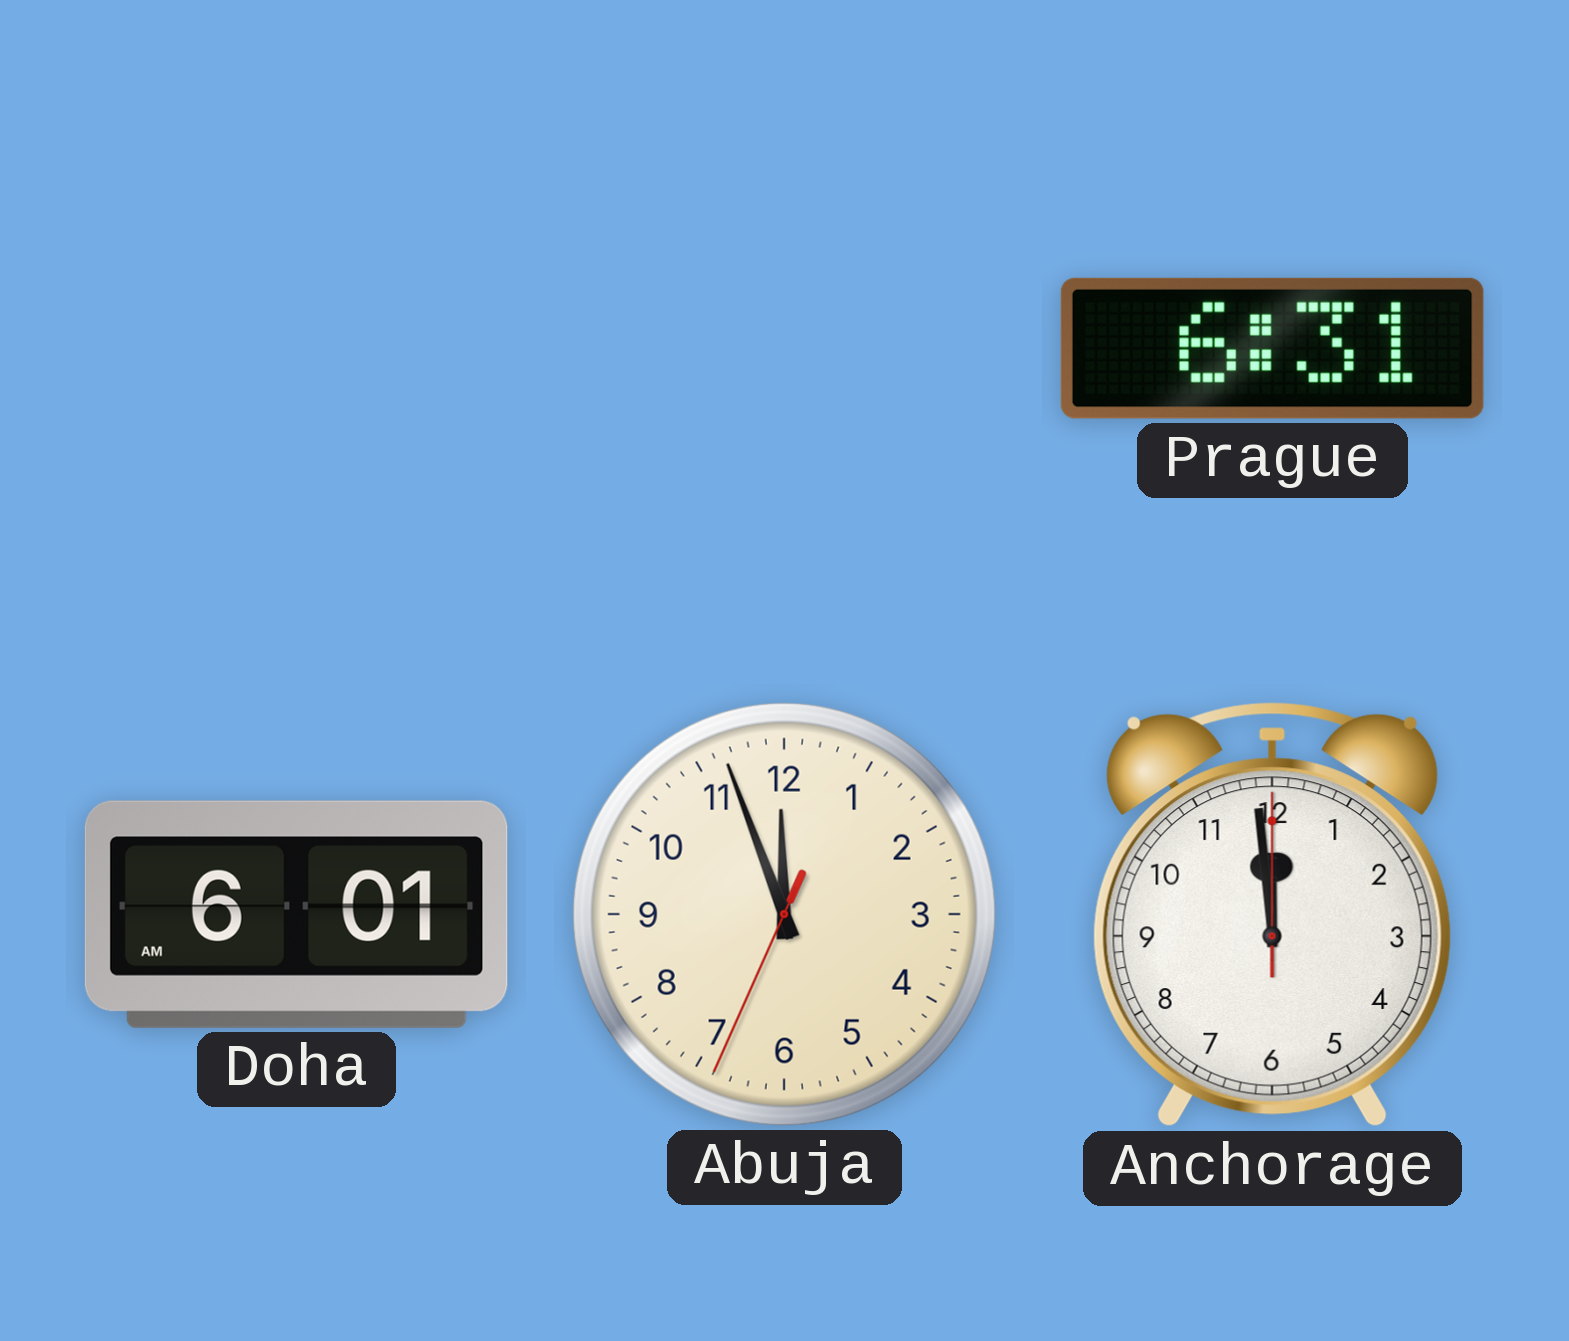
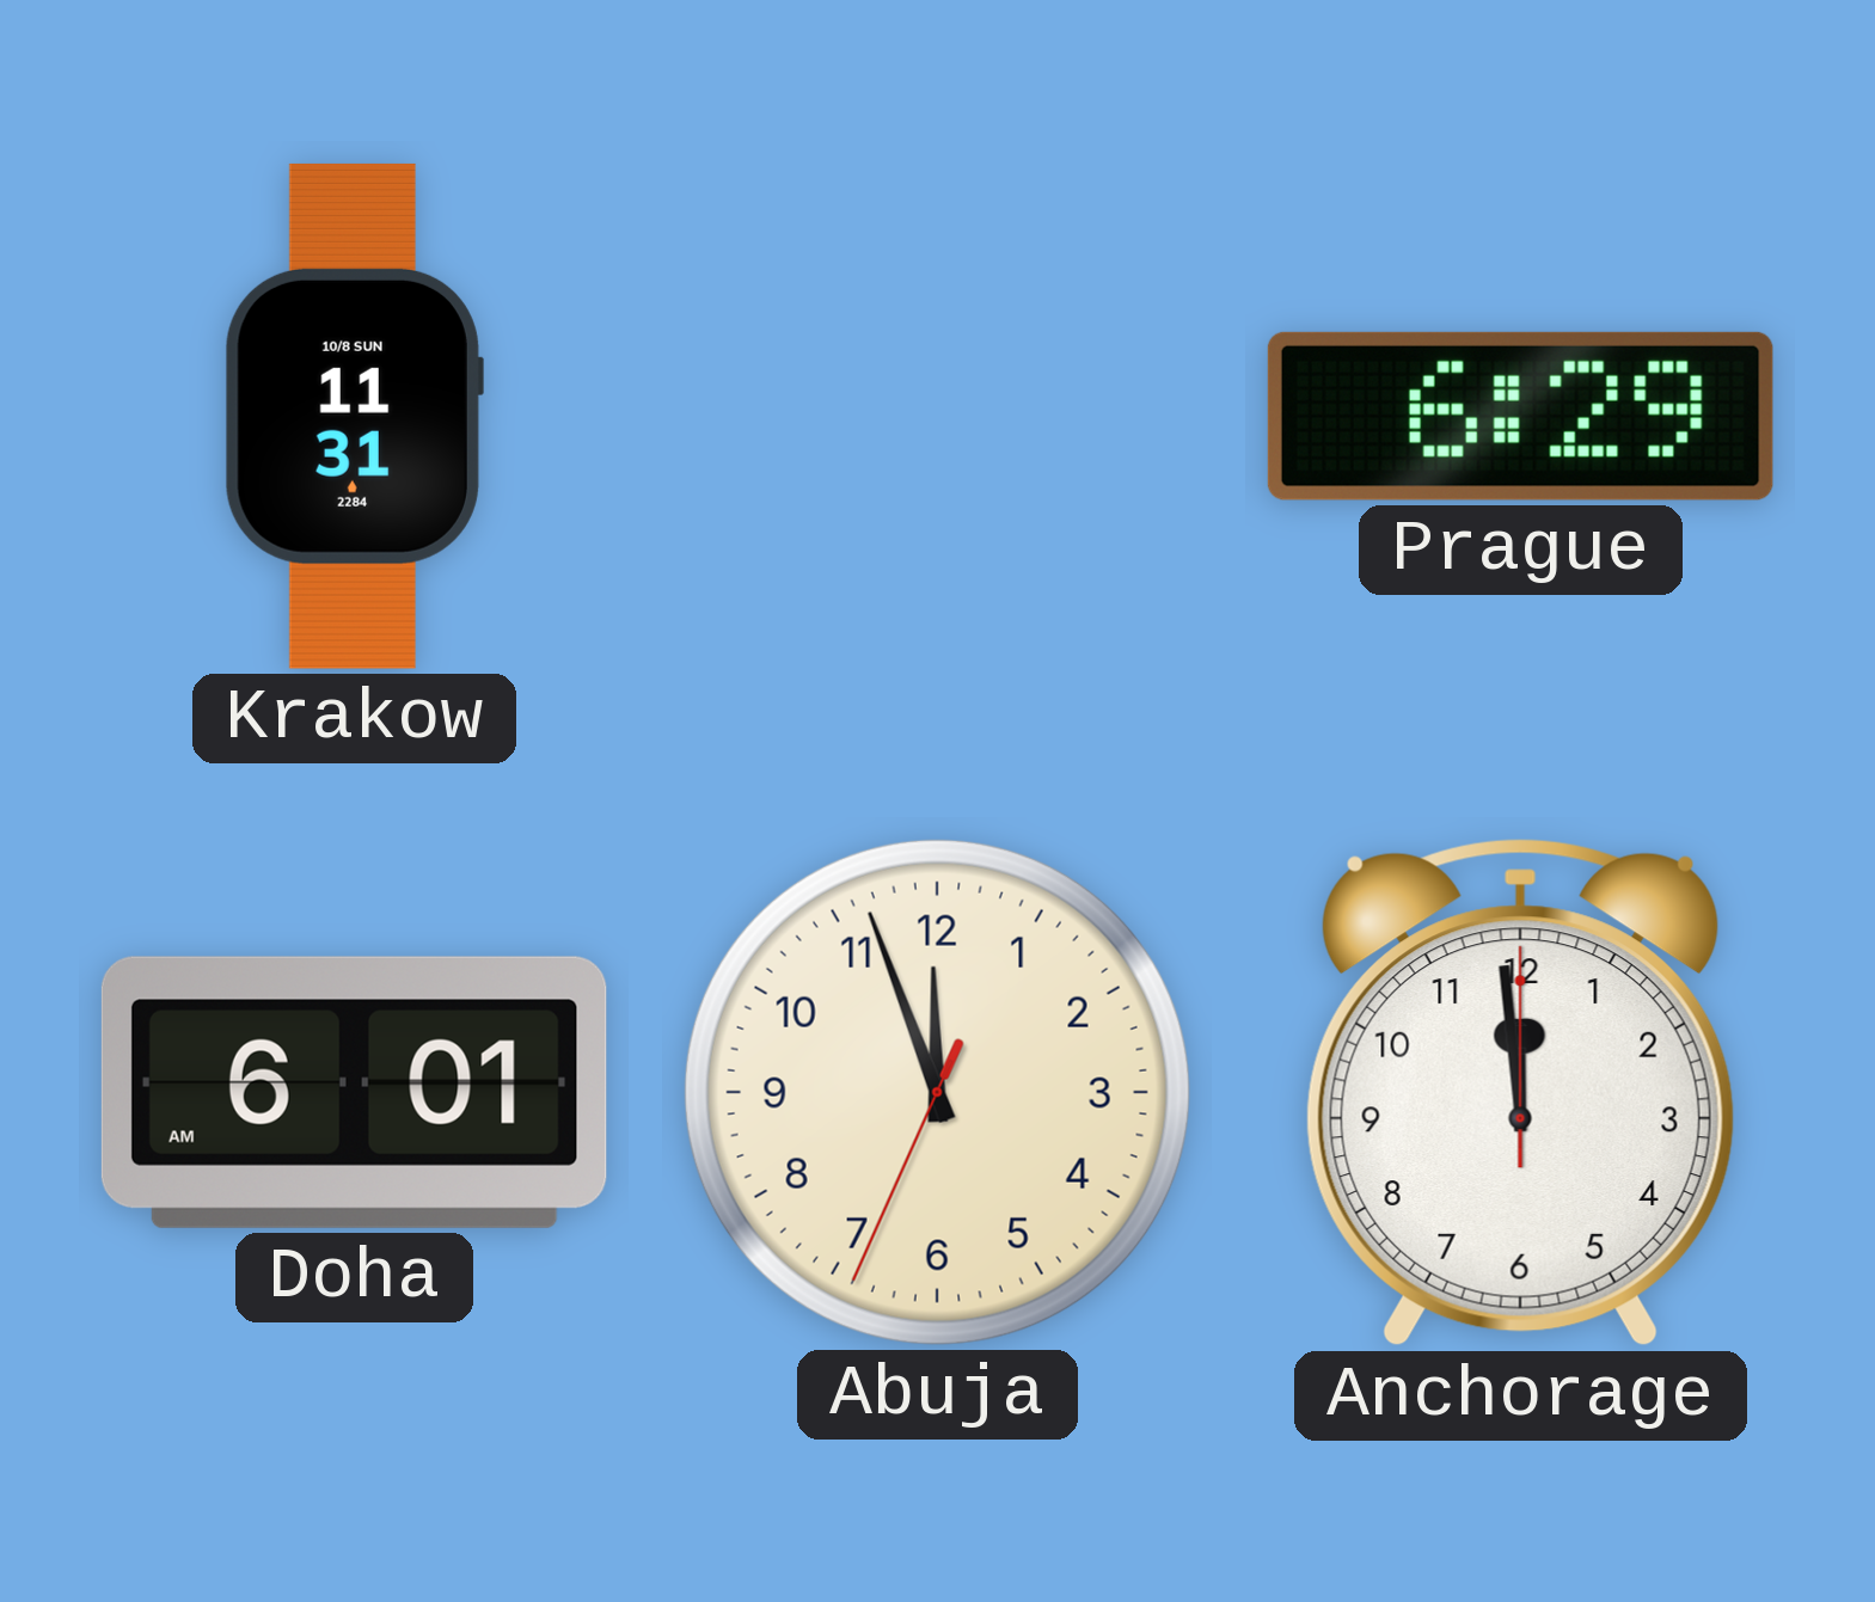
Krakow: none -> 11:31
Prague: 6:31 -> 6:29
